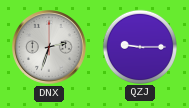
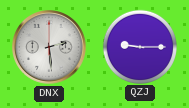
DNX: 2:33 -> 2:29
